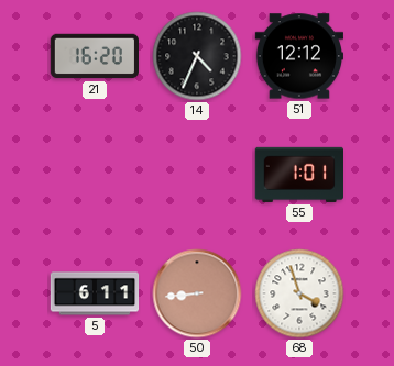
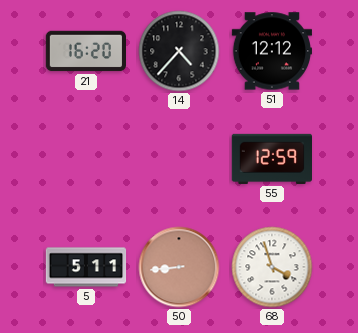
14: 4:34 -> 4:37
55: 1:01 -> 12:59
5: 6:11 -> 5:11
